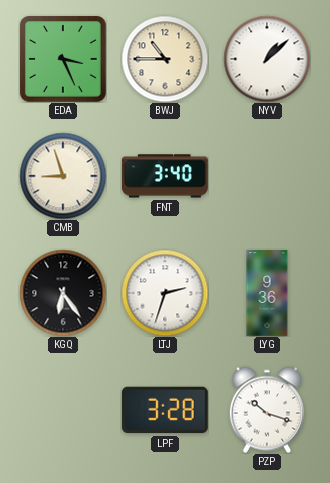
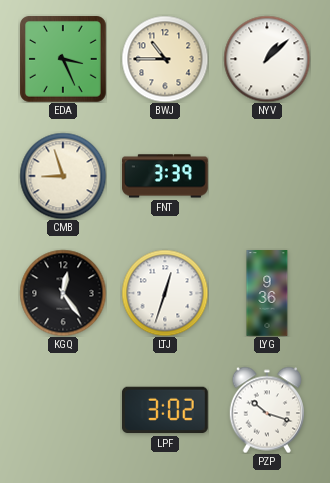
FNT: 3:40 -> 3:39
KGQ: 6:24 -> 12:24
LTJ: 2:33 -> 12:33
LPF: 3:28 -> 3:02
